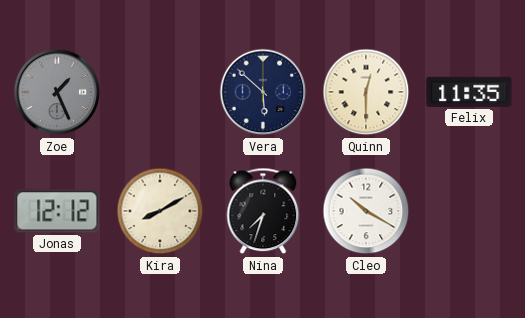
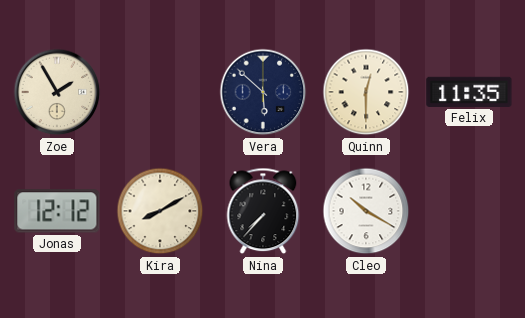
Zoe: 1:26 -> 1:55
Zoe dial: grey -> cream
Nina: 7:33 -> 7:37
